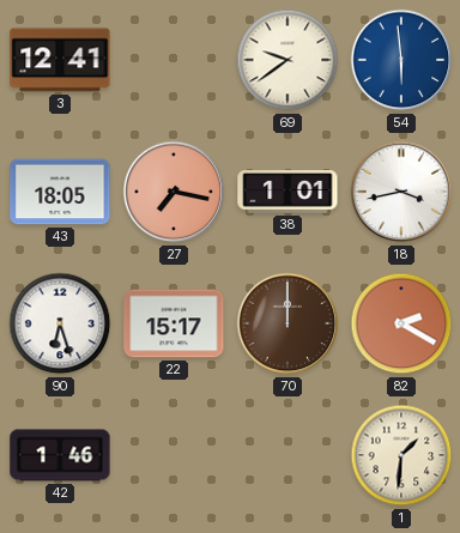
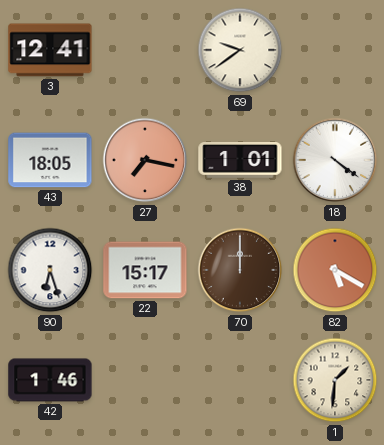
54: 5:59 -> none
18: 3:43 -> 4:21
82: 2:20 -> 5:20
